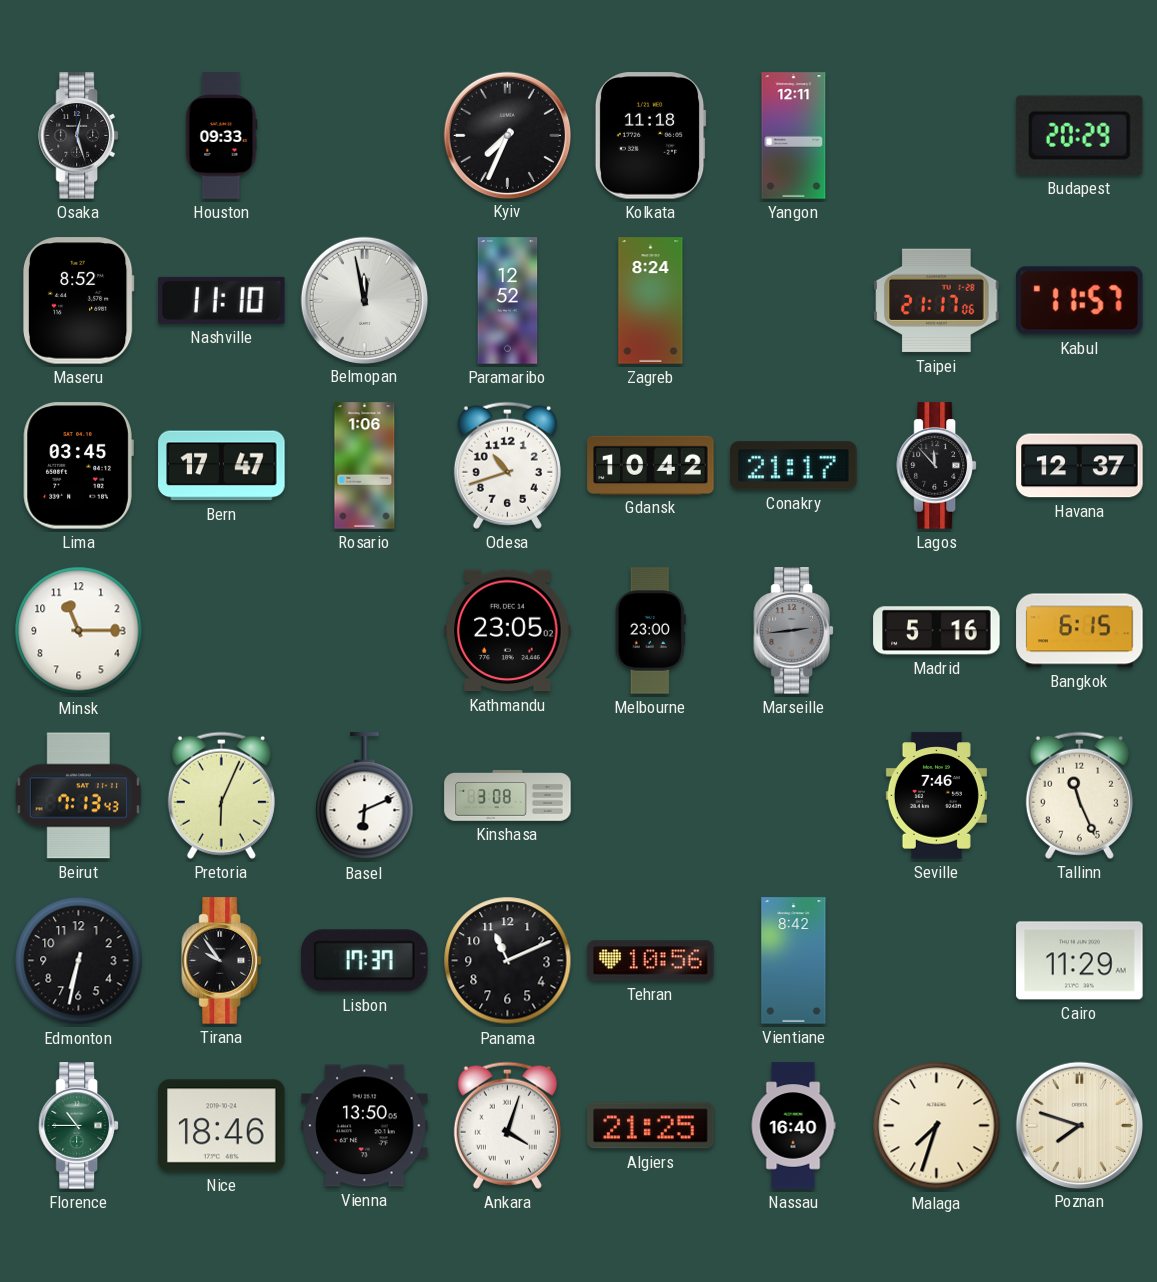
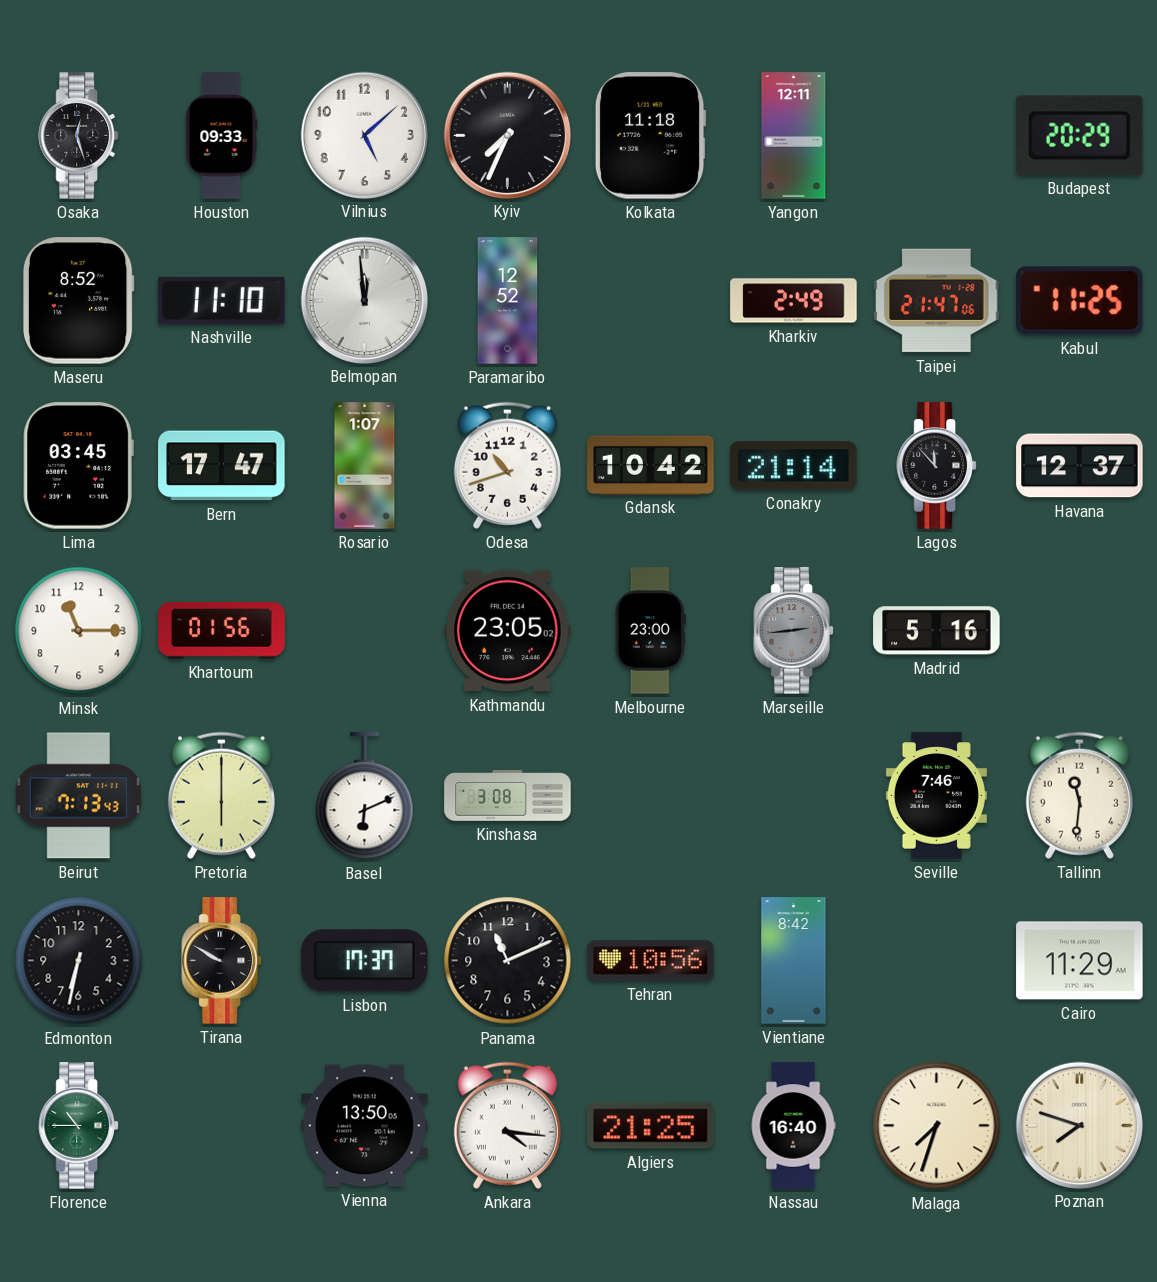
Vilnius: none -> 5:08
Belmopan: 11:58 -> 11:59
Zagreb: 8:24 -> none
Kharkiv: none -> 2:49
Taipei: 21:17 -> 21:47
Kabul: 11:57 -> 11:25
Rosario: 1:06 -> 1:07
Conakry: 21:17 -> 21:14
Khartoum: none -> 01:56
Bangkok: 6:15 -> none
Pretoria: 6:04 -> 6:00
Tallinn: 11:26 -> 11:31
Tirana: 9:54 -> 9:50
Nice: 18:46 -> none
Ankara: 4:03 -> 4:16
